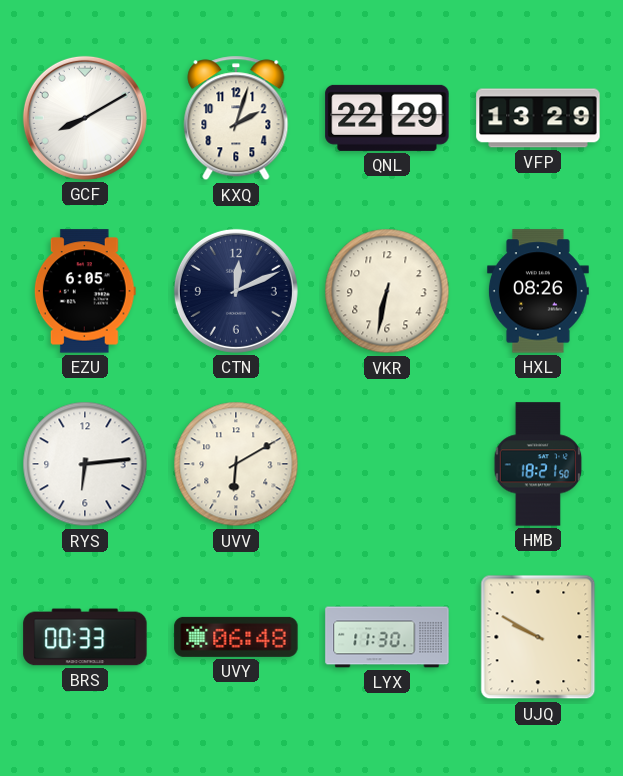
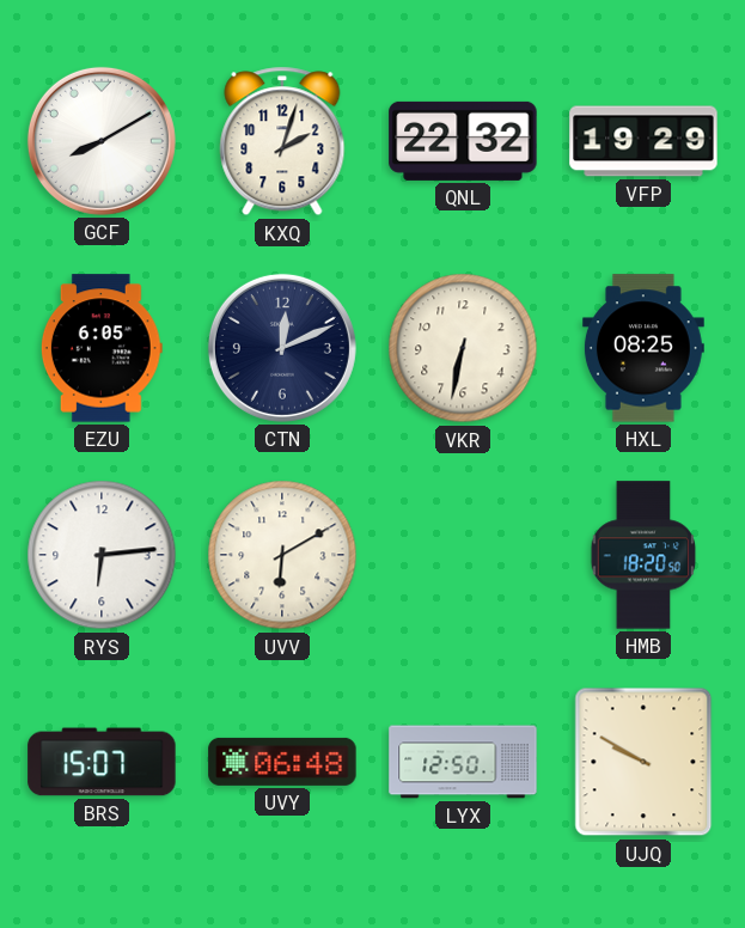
QNL: 22:29 -> 22:32
VFP: 13:29 -> 19:29
HXL: 08:26 -> 08:25
HMB: 18:21 -> 18:20
BRS: 00:33 -> 15:07
LYX: 11:30 -> 12:50
